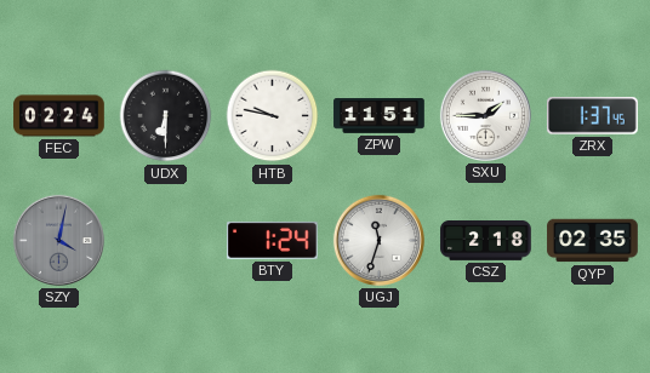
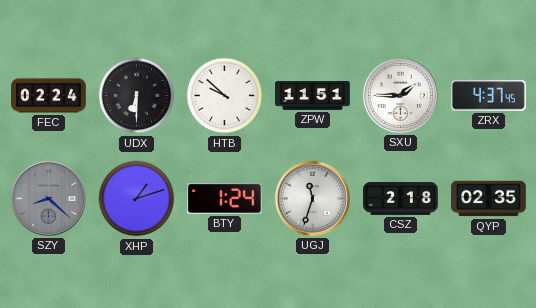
HTB: 9:47 -> 9:52
ZRX: 1:37 -> 4:37
SZY: 4:02 -> 8:22
XHP: none -> 1:12
